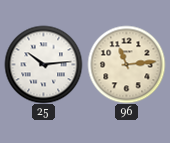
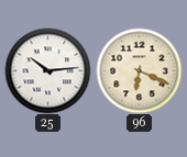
96: 11:14 -> 6:19
